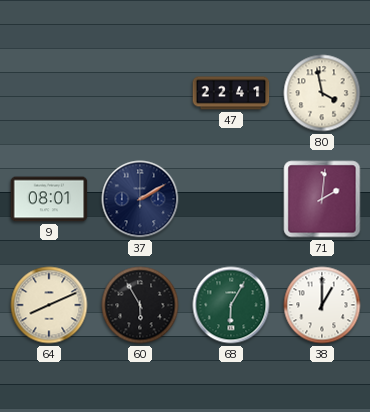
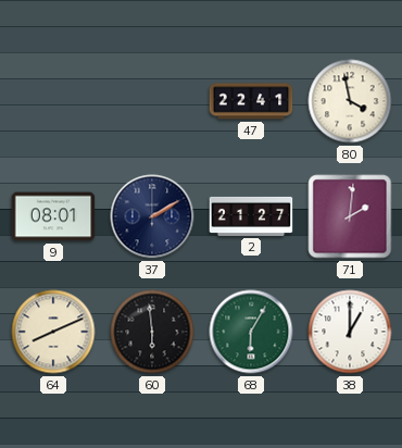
2: none -> 21:27
60: 5:55 -> 5:59
